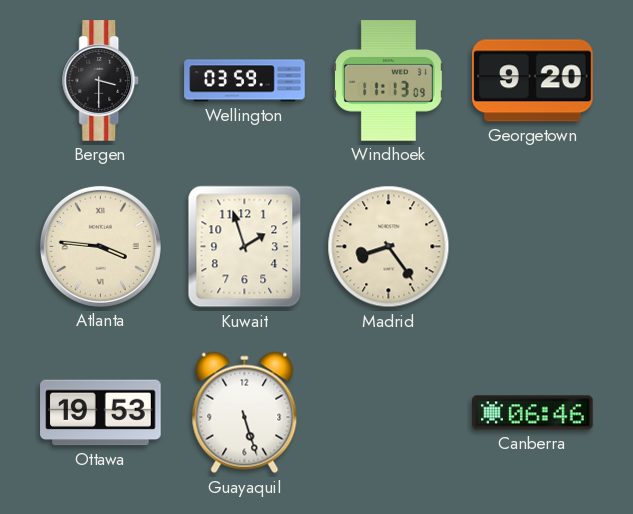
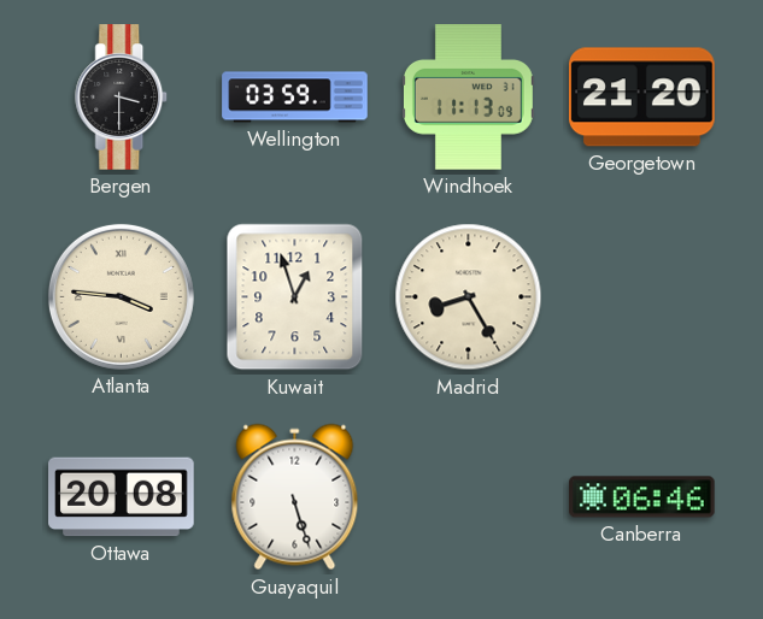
Georgetown: 9:20 -> 21:20
Kuwait: 1:57 -> 12:57
Madrid: 8:24 -> 8:25
Ottawa: 19:53 -> 20:08
